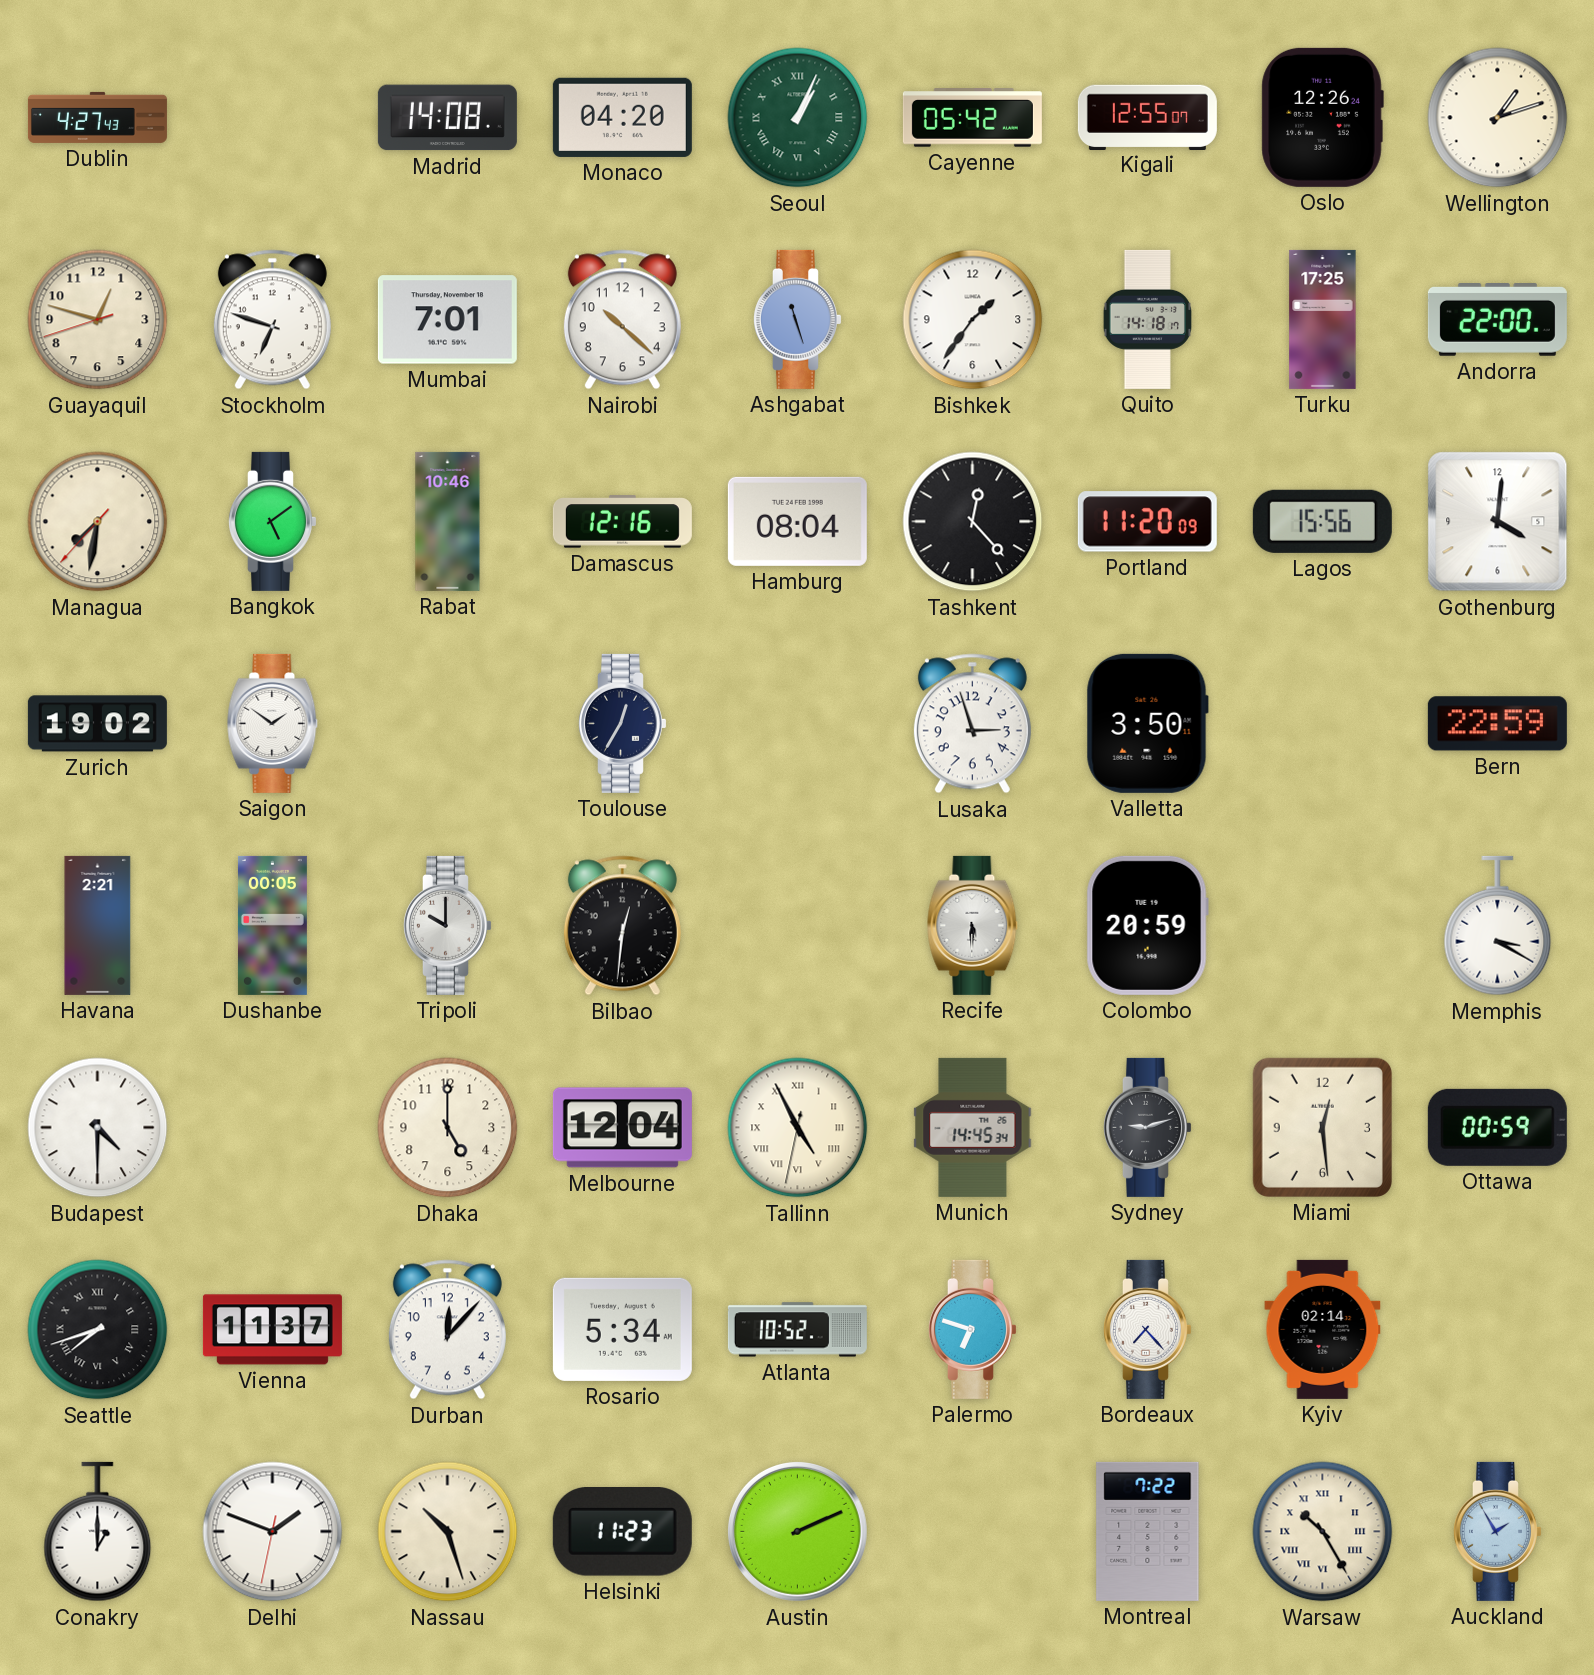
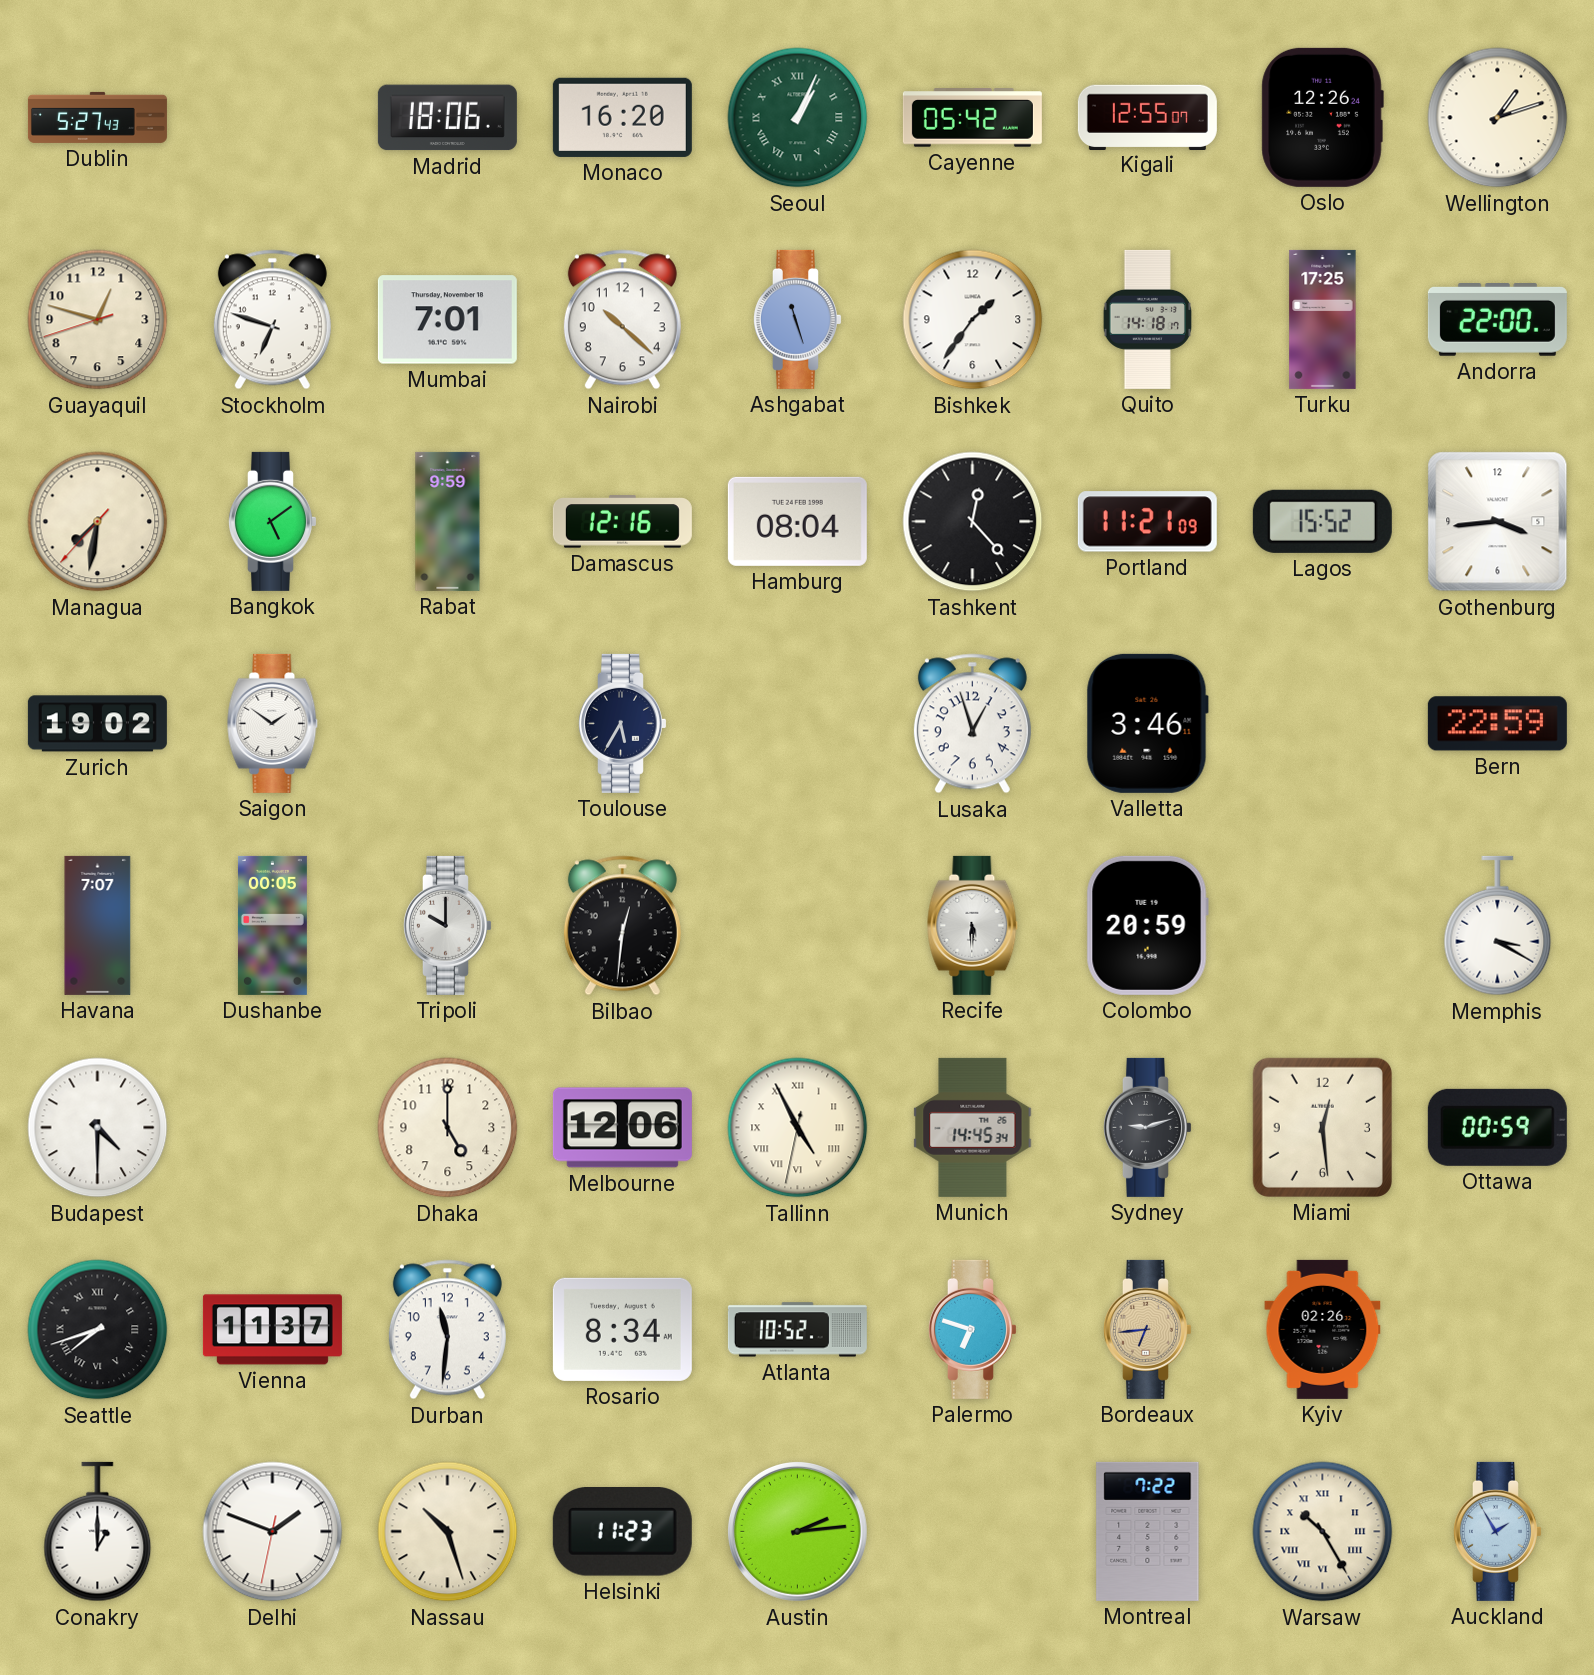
Dublin: 4:27 -> 5:27
Madrid: 14:08 -> 18:06
Monaco: 04:20 -> 16:20
Rabat: 10:46 -> 9:59
Portland: 11:20 -> 11:21
Lagos: 15:56 -> 15:52
Gothenburg: 4:01 -> 3:44
Toulouse: 12:35 -> 5:35
Lusaka: 2:57 -> 12:57
Valletta: 3:50 -> 3:46
Havana: 2:21 -> 7:07
Melbourne: 12:04 -> 12:06
Durban: 12:07 -> 11:31
Rosario: 5:34 -> 8:34
Bordeaux: 7:23 -> 6:44
Bordeaux dial: white -> champagne
Kyiv: 02:14 -> 02:26
Austin: 2:11 -> 2:14
